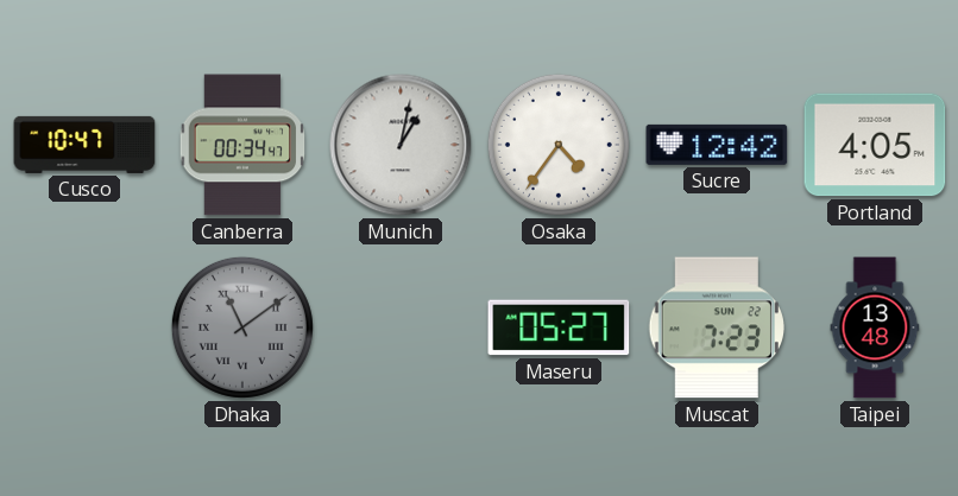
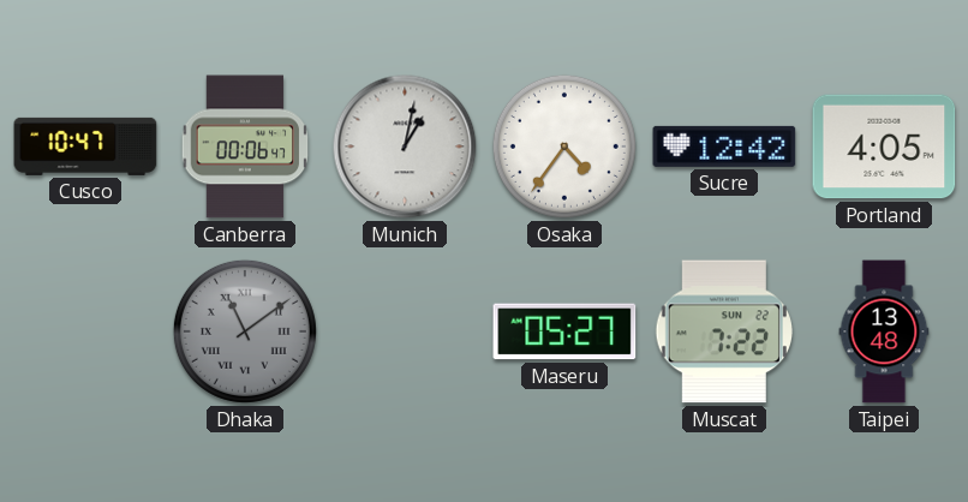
Canberra: 00:34 -> 00:06
Muscat: 7:23 -> 7:22
